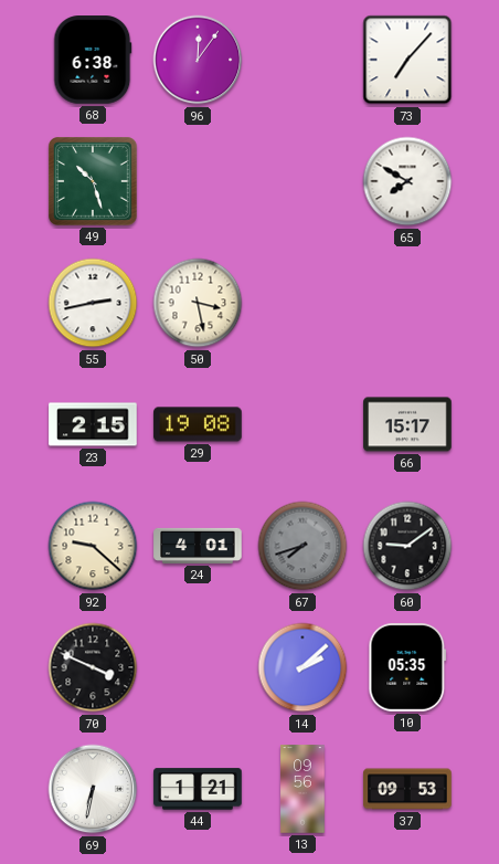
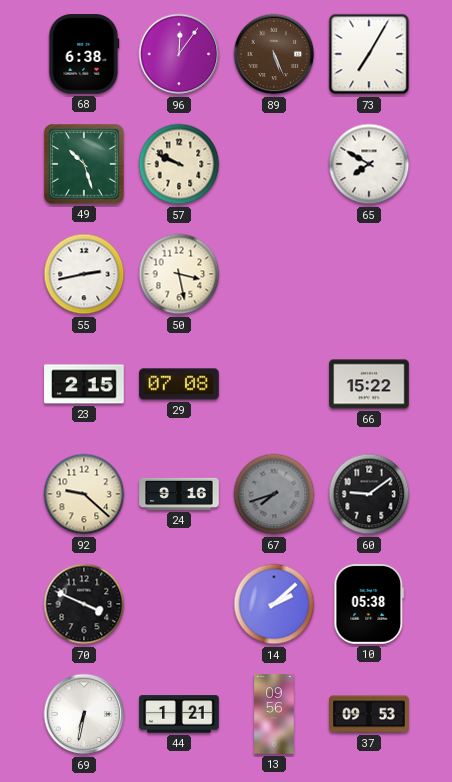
89: none -> 5:26
73: 7:07 -> 7:05
57: none -> 9:49
29: 19:08 -> 07:08
66: 15:17 -> 15:22
24: 4:01 -> 9:16
10: 05:35 -> 05:38
